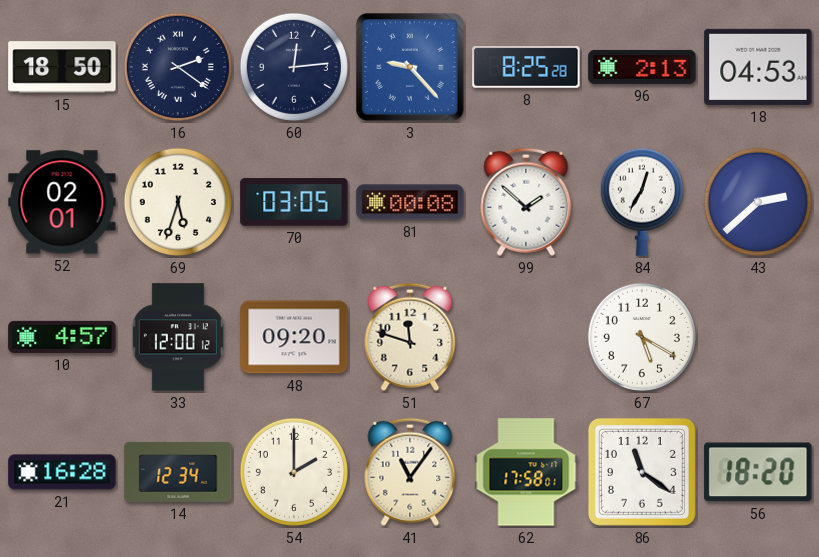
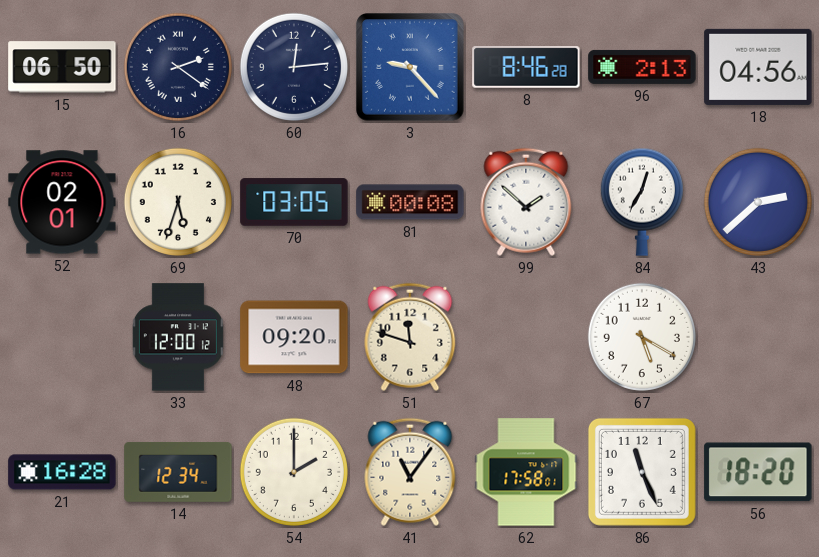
15: 18:50 -> 06:50
8: 8:25 -> 8:46
18: 04:53 -> 04:56
10: 4:57 -> none
86: 11:21 -> 11:26
